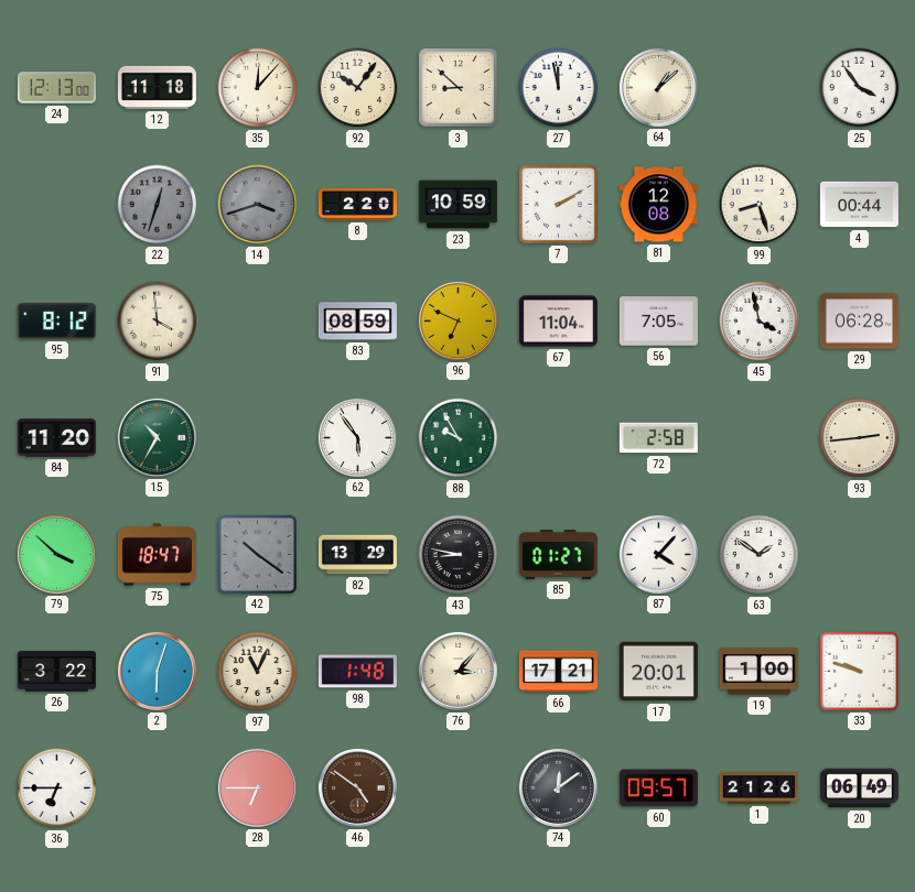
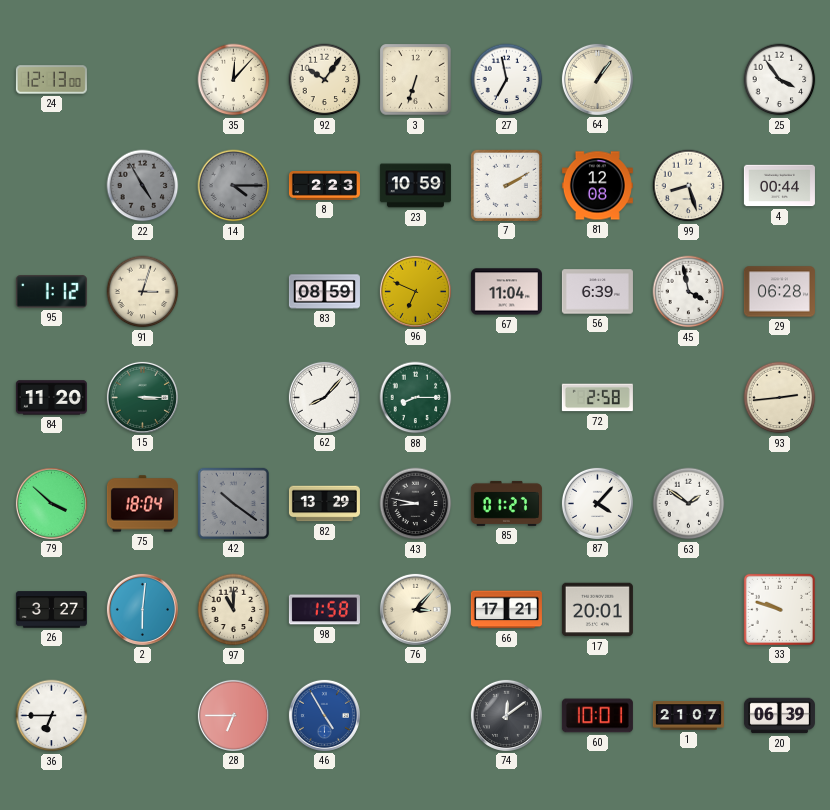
12: 11:18 -> none
3: 8:52 -> 6:33
27: 11:58 -> 6:58
64: 1:08 -> 1:06
22: 12:33 -> 4:55
14: 3:42 -> 4:15
8: 2:20 -> 2:23
95: 8:12 -> 1:12
91: 3:59 -> 3:03
56: 7:05 -> 6:39
15: 10:35 -> 3:15
62: 5:54 -> 8:07
88: 9:55 -> 8:15
75: 18:47 -> 18:04
26: 3:22 -> 3:27
2: 6:03 -> 6:01
97: 11:04 -> 11:00
98: 1:48 -> 1:58
19: 1:00 -> none
46: 4:51 -> 4:55
46 dial: brown -> blue
60: 09:57 -> 10:01
1: 21:26 -> 21:07
20: 06:49 -> 06:39
